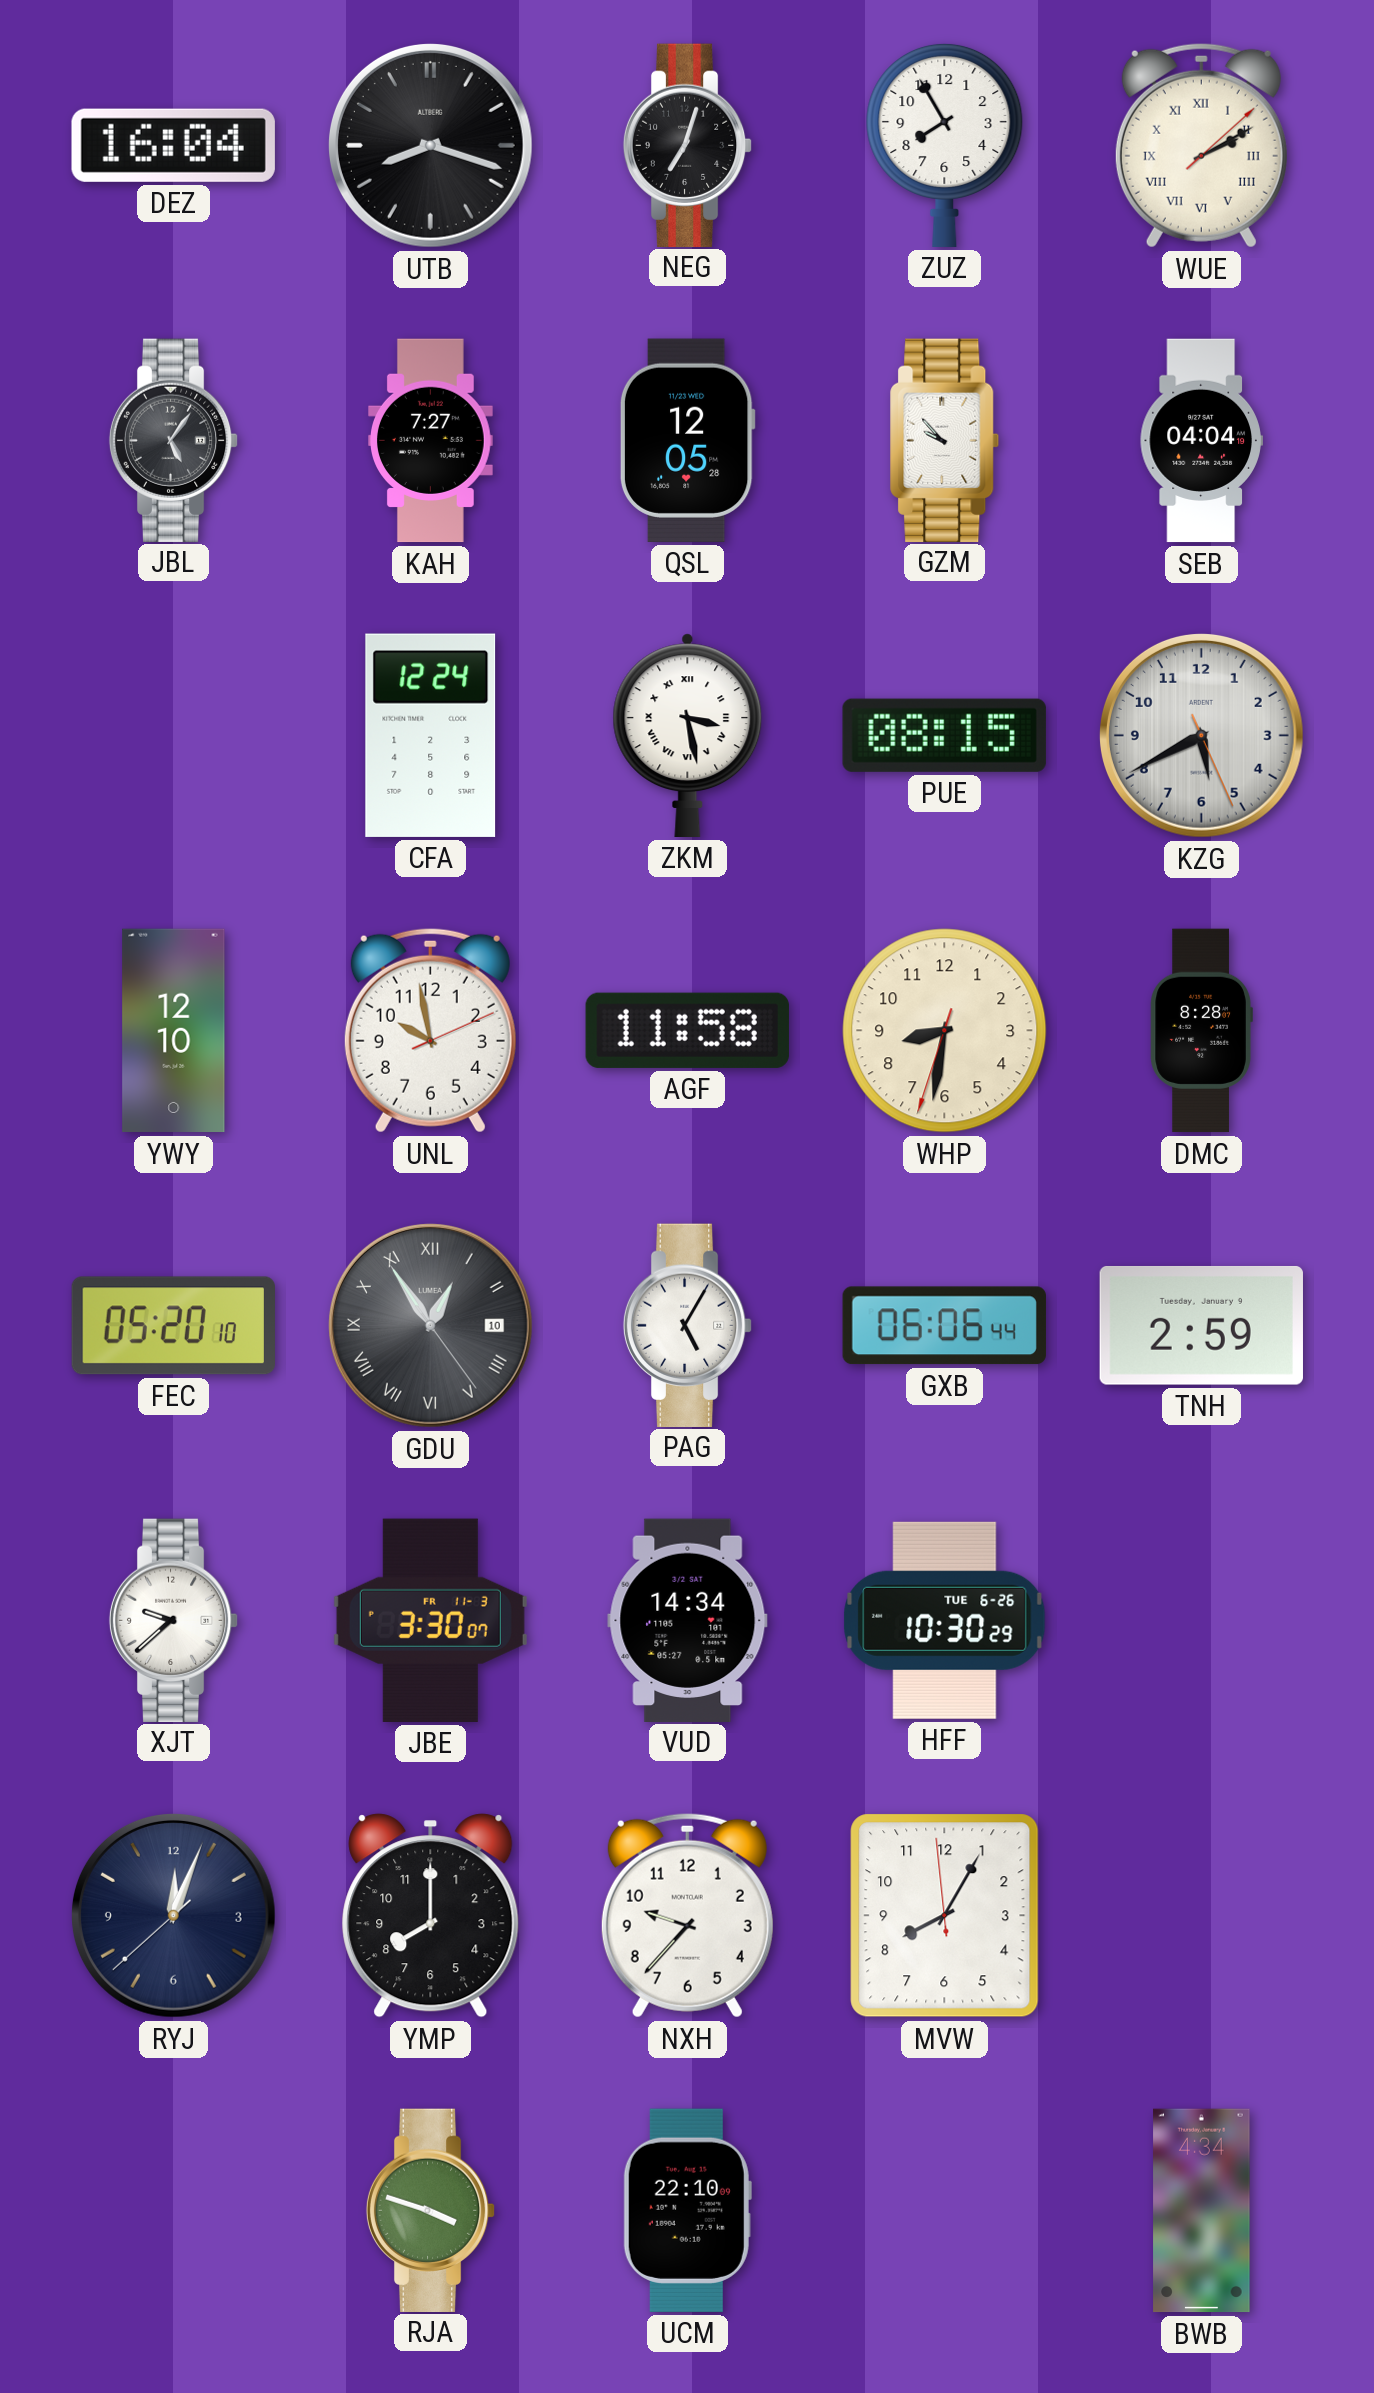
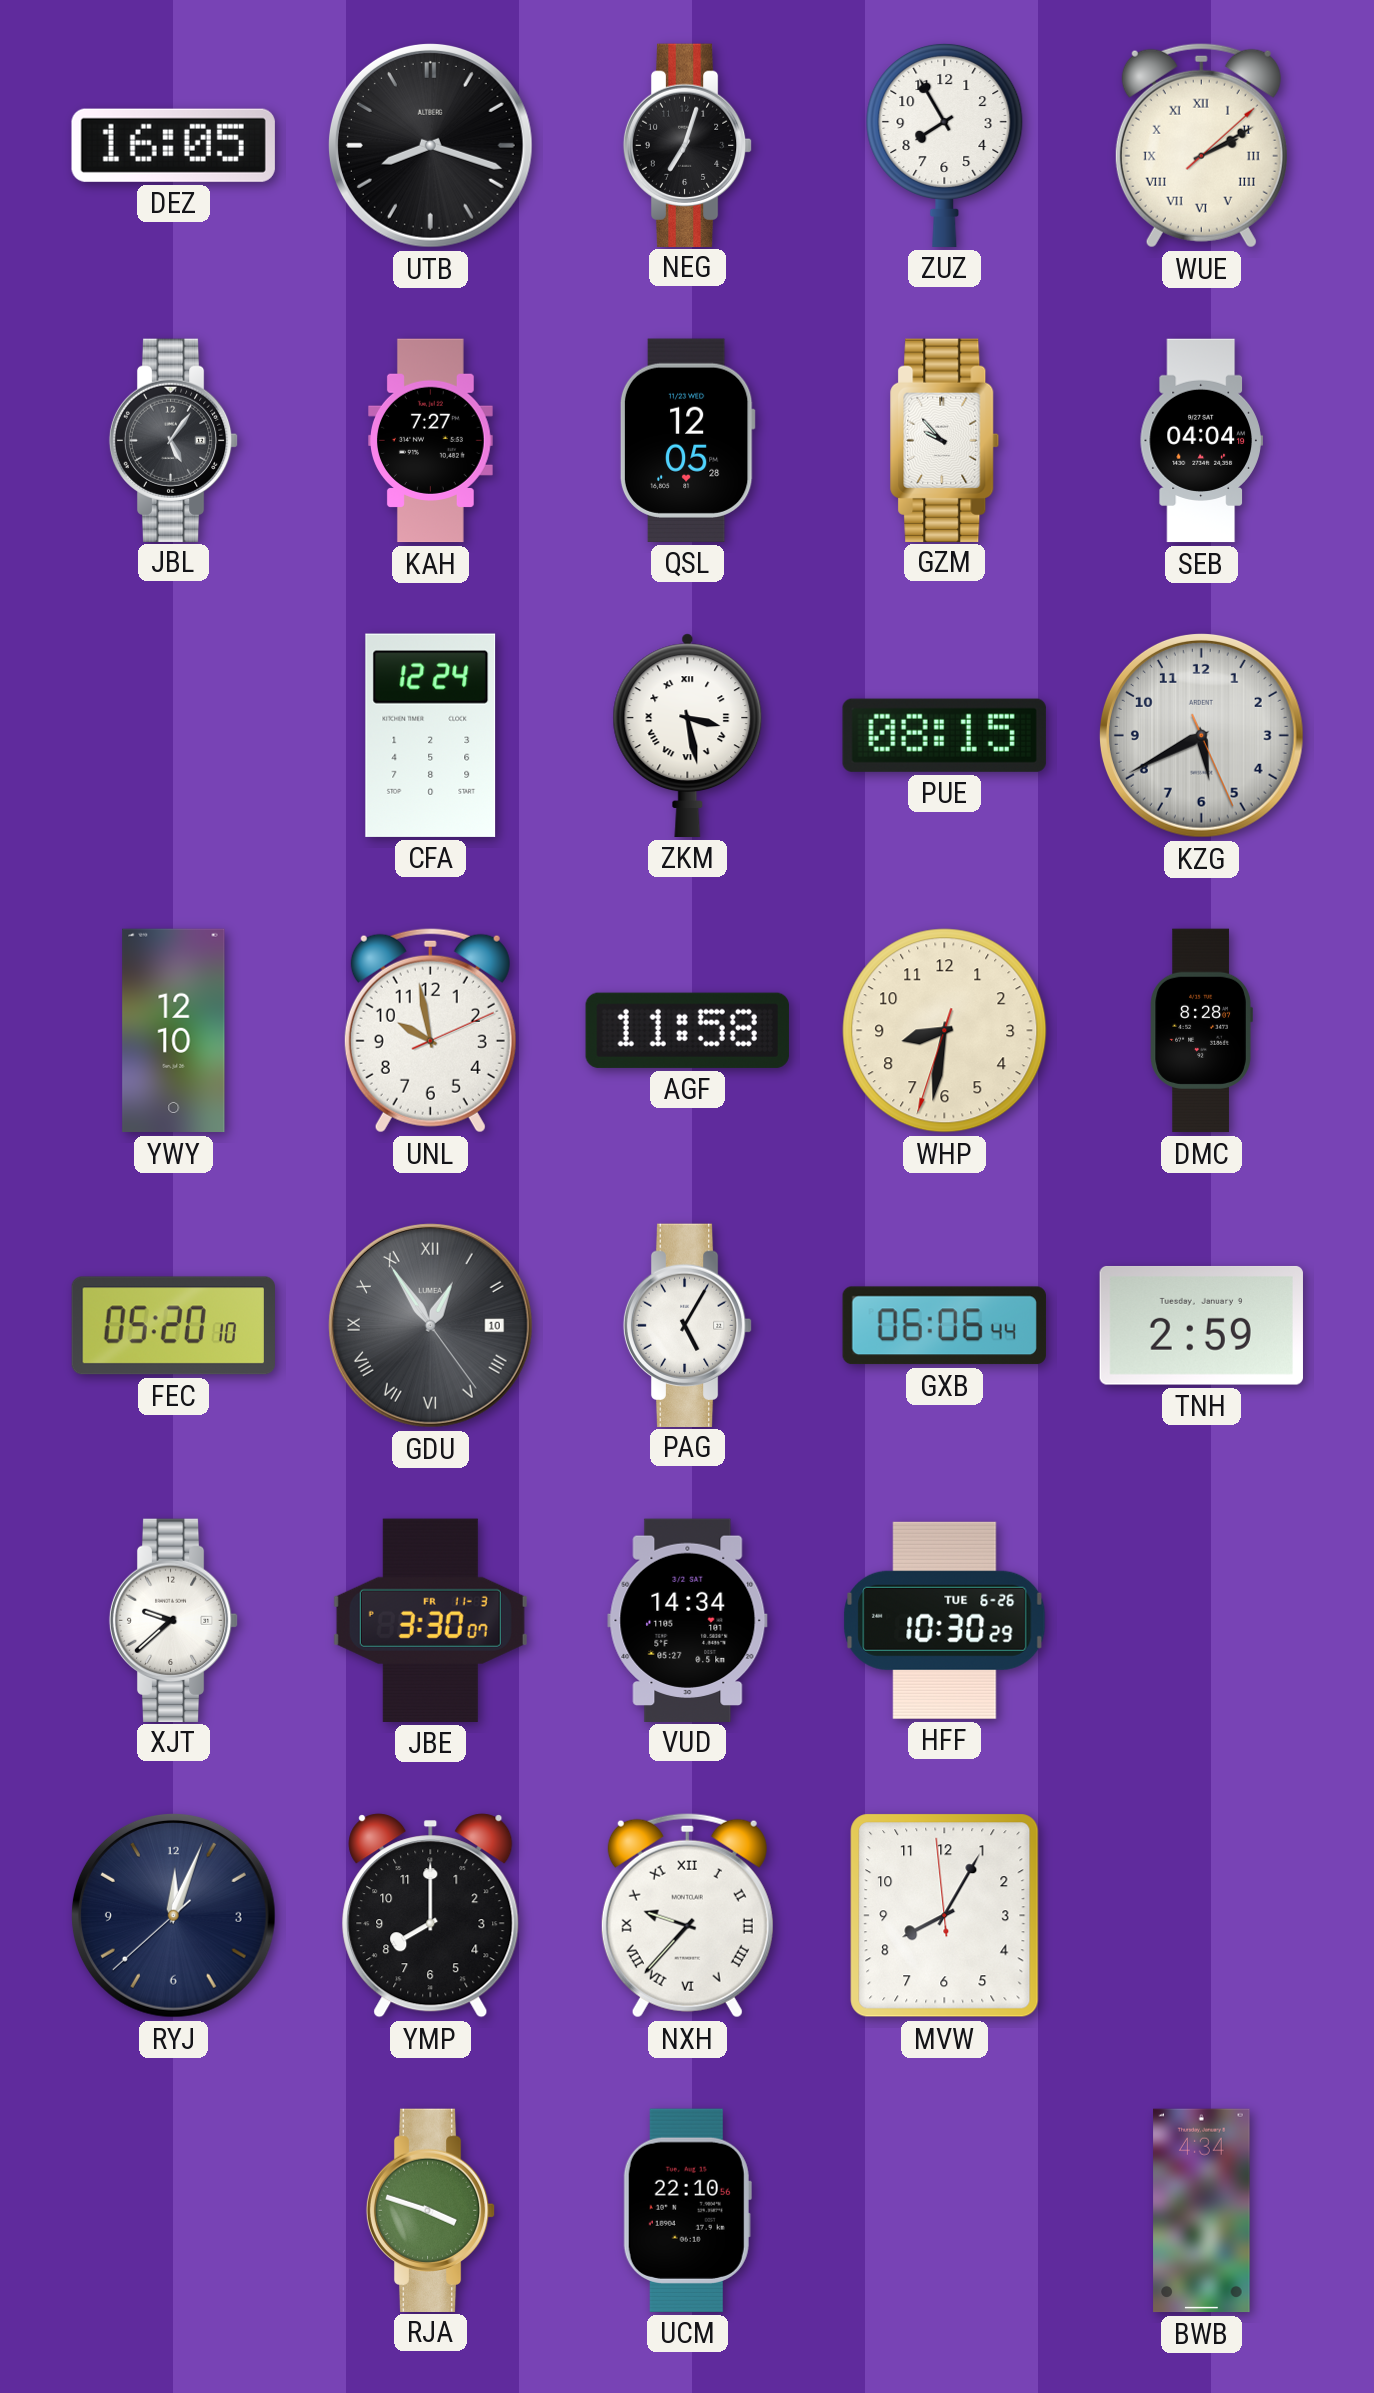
DEZ: 16:04 -> 16:05
NXH numerals: Arabic -> Roman
UCM: 22:10:09 -> 22:10:56
